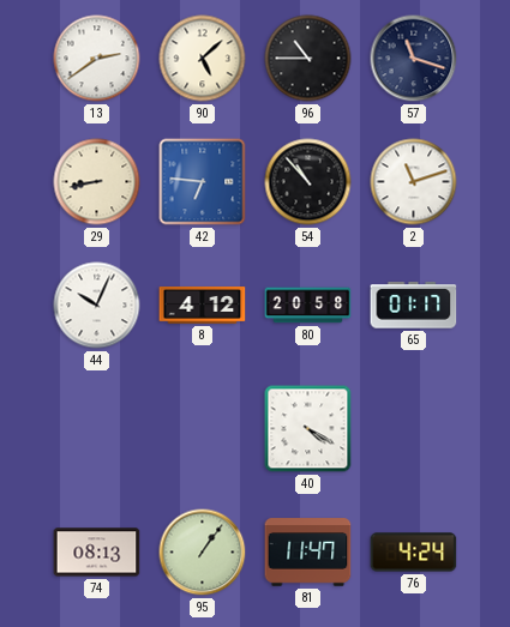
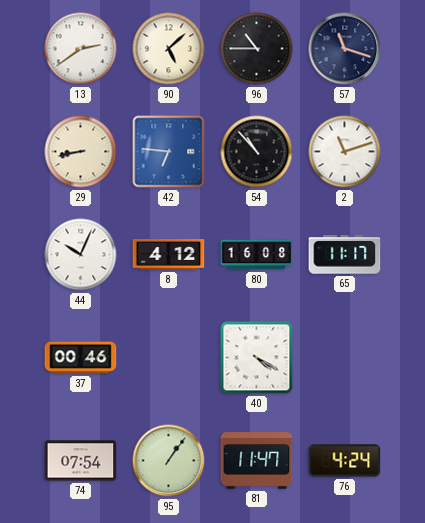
80: 20:58 -> 16:08
65: 01:17 -> 11:17
37: none -> 00:46
74: 08:13 -> 07:54
